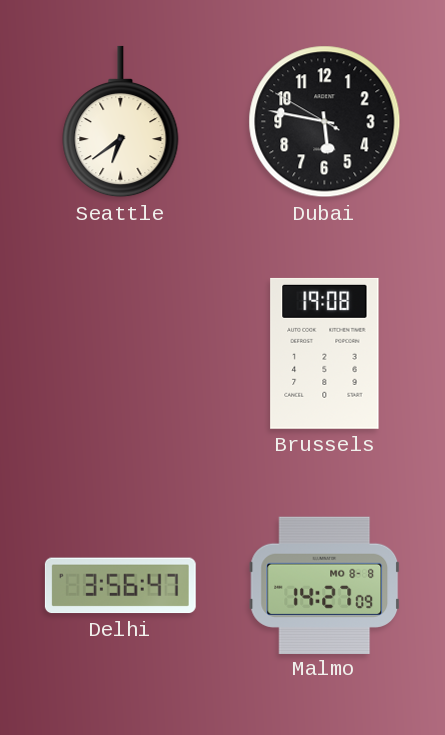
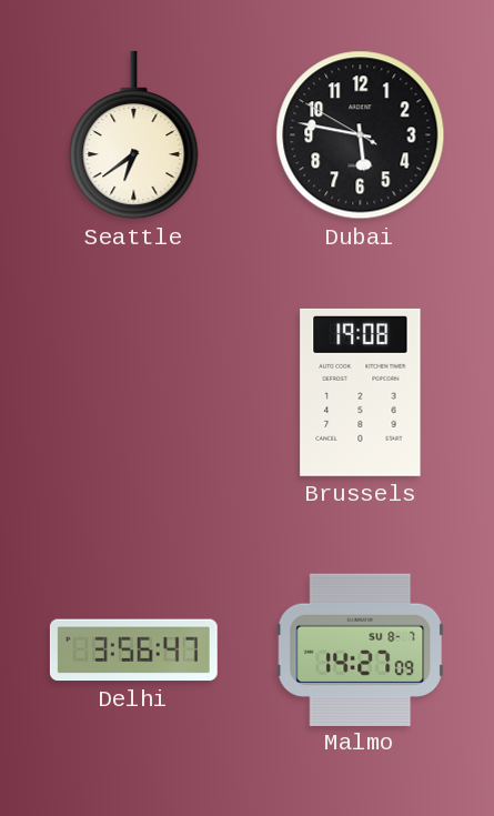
Malmo date: MO 8-8 -> SU 8-7
